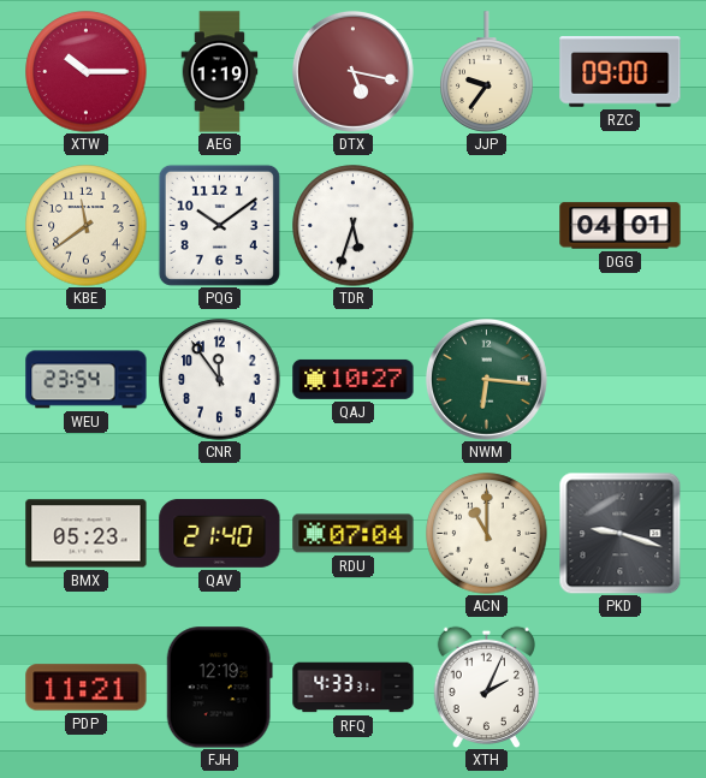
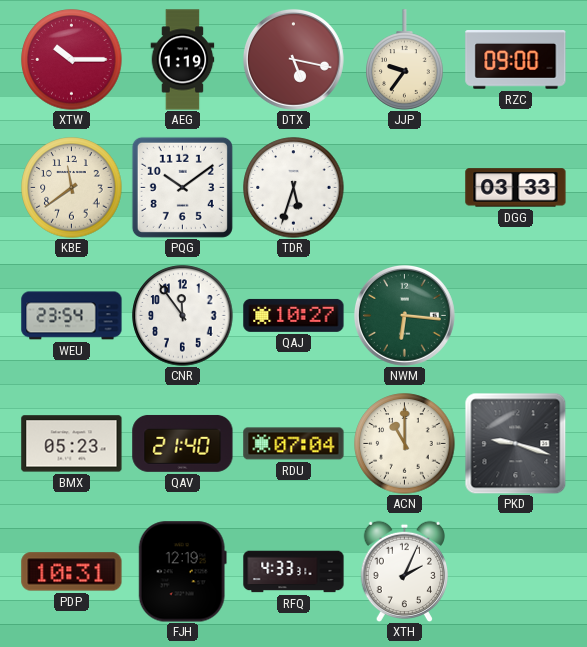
DGG: 04:01 -> 03:33
PDP: 11:21 -> 10:31
